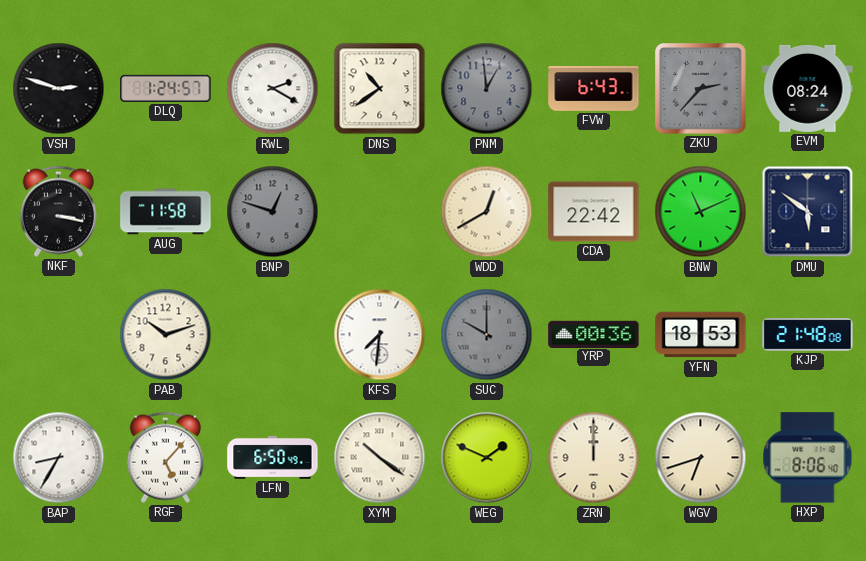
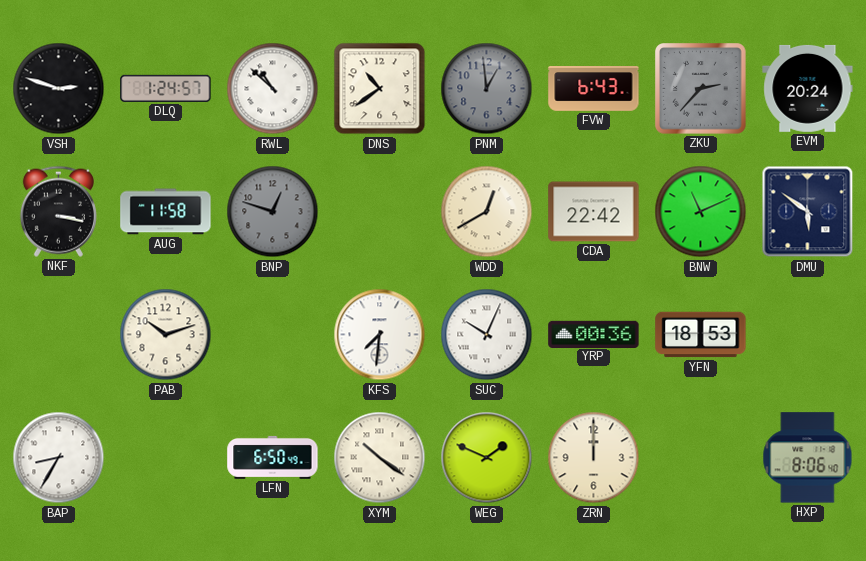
RWL: 2:20 -> 10:52
EVM: 08:24 -> 20:24
SUC: 10:00 -> 10:04
SUC dial: grey -> white
KJP: 21:48 -> none
RGF: 5:07 -> none
WGV: 6:42 -> none
